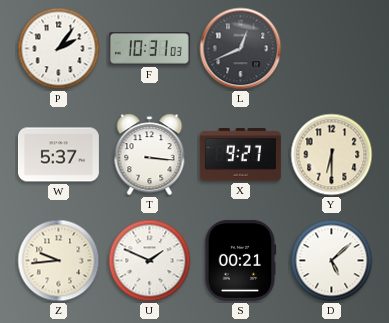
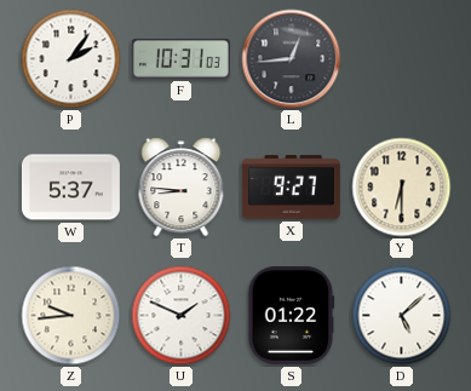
L: 12:41 -> 12:44
T: 3:16 -> 8:46
S: 00:21 -> 01:22
